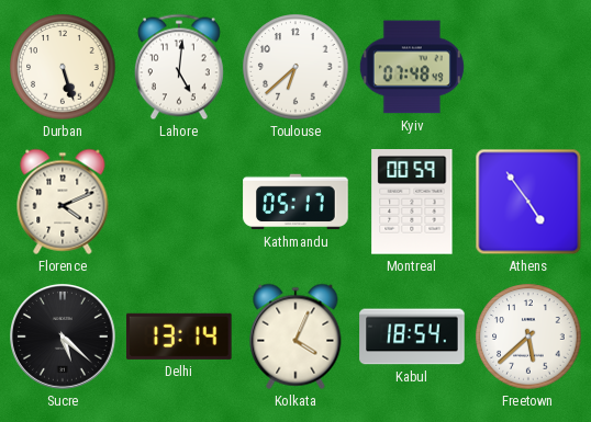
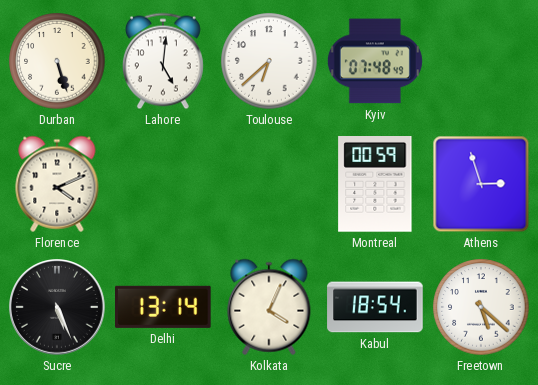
Kathmandu: 05:17 -> none
Athens: 4:54 -> 2:57
Sucre: 5:22 -> 5:26
Freetown: 5:38 -> 5:22
